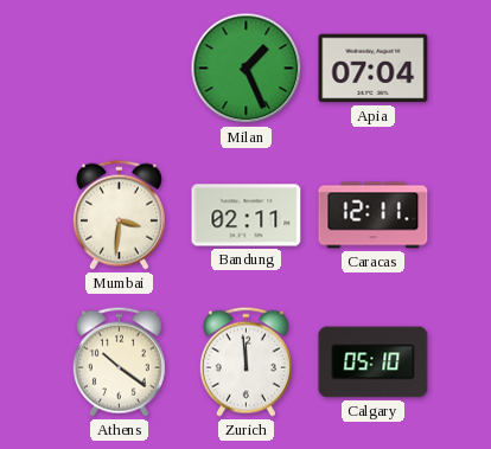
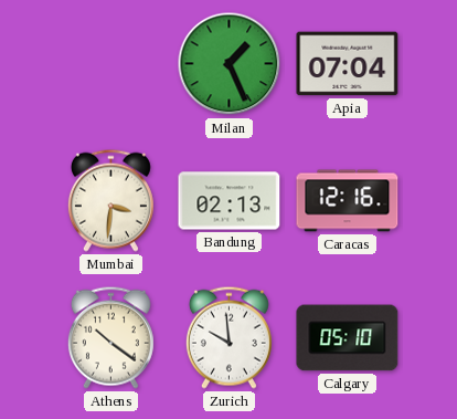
Bandung: 02:11 -> 02:13
Caracas: 12:11 -> 12:16
Zurich: 11:59 -> 9:59
